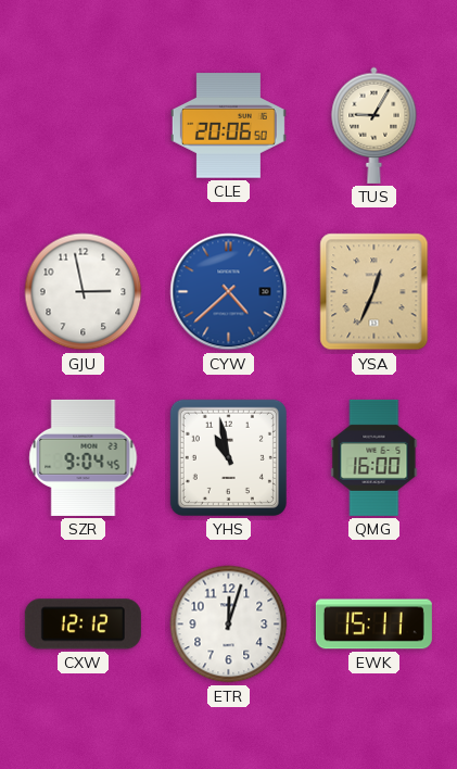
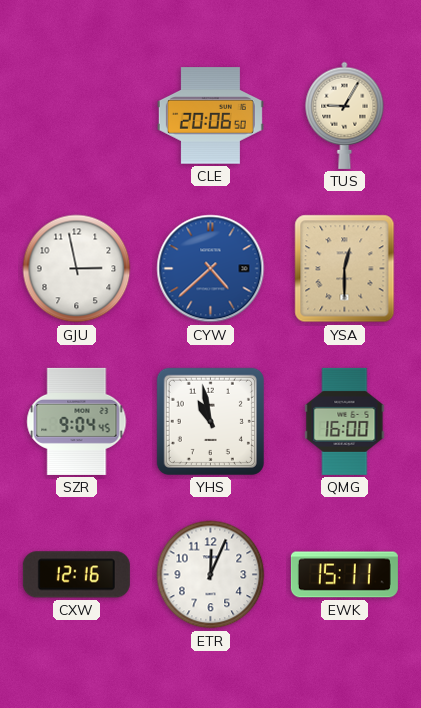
YSA: 12:34 -> 12:30
CXW: 12:12 -> 12:16
ETR: 12:03 -> 12:04
